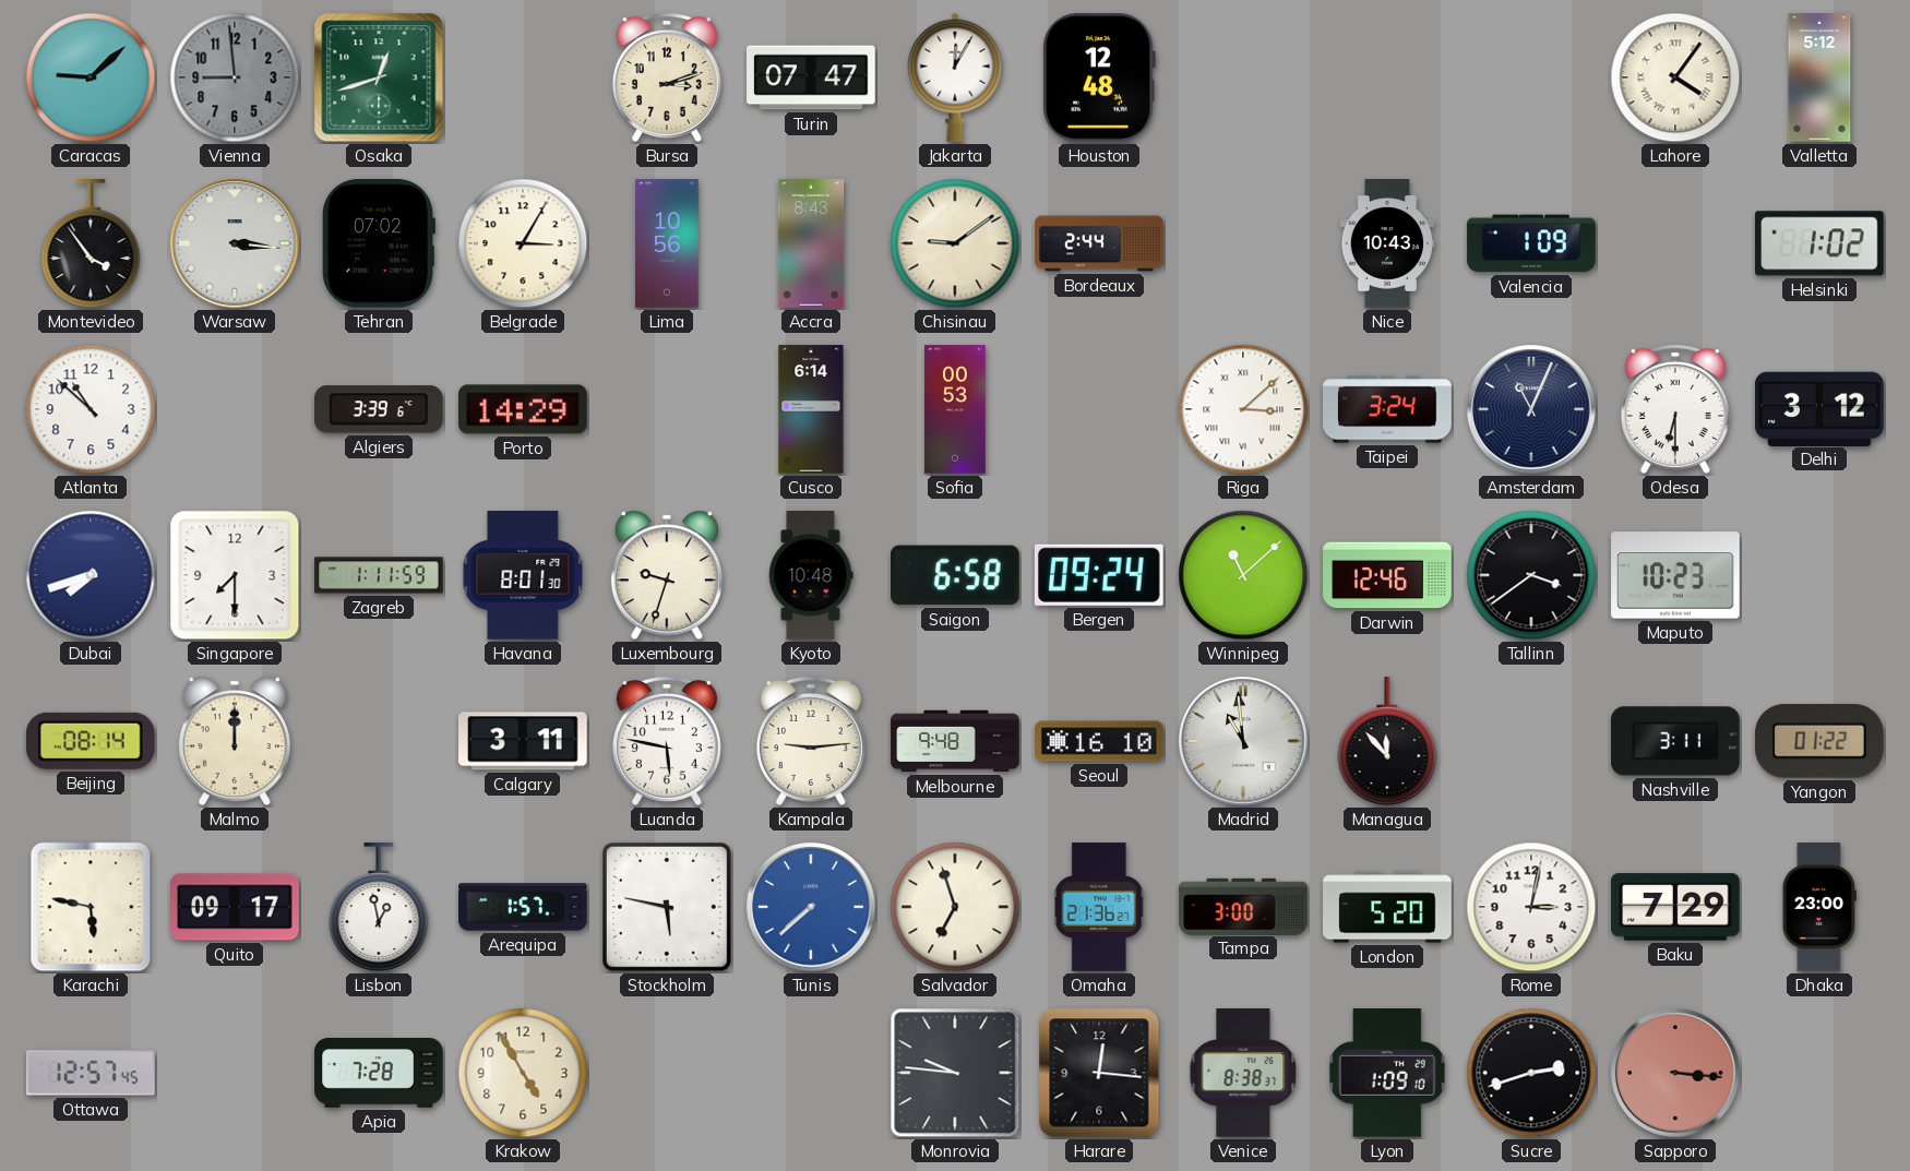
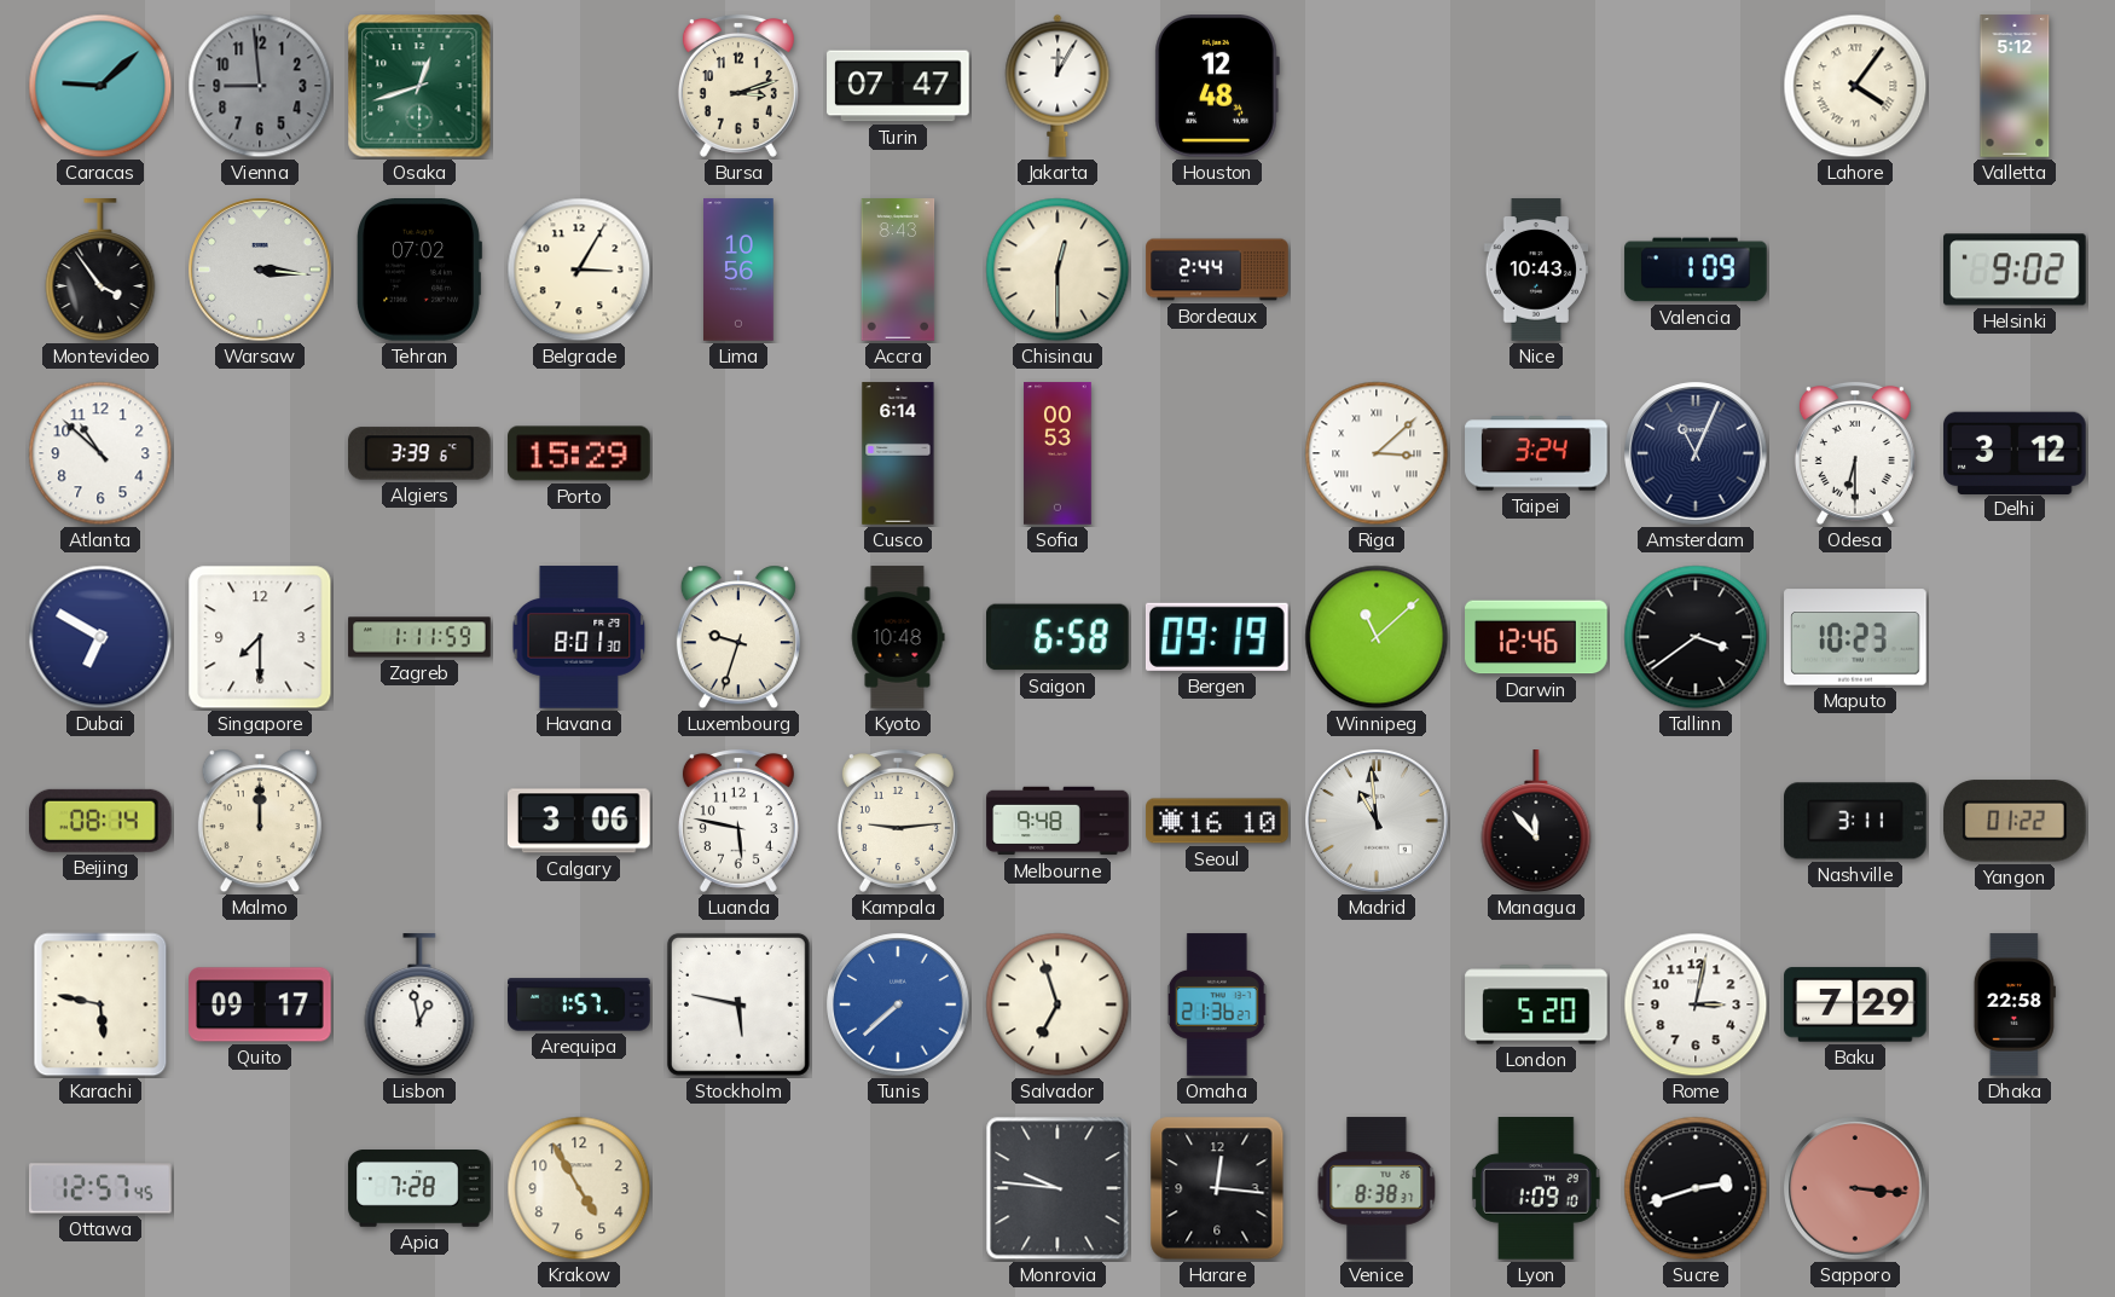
Chisinau: 9:09 -> 12:30
Helsinki: 1:02 -> 9:02
Porto: 14:29 -> 15:29
Dubai: 7:42 -> 6:50
Bergen: 09:24 -> 09:19
Calgary: 3:11 -> 3:06
Tampa: 3:00 -> none
Dhaka: 23:00 -> 22:58
